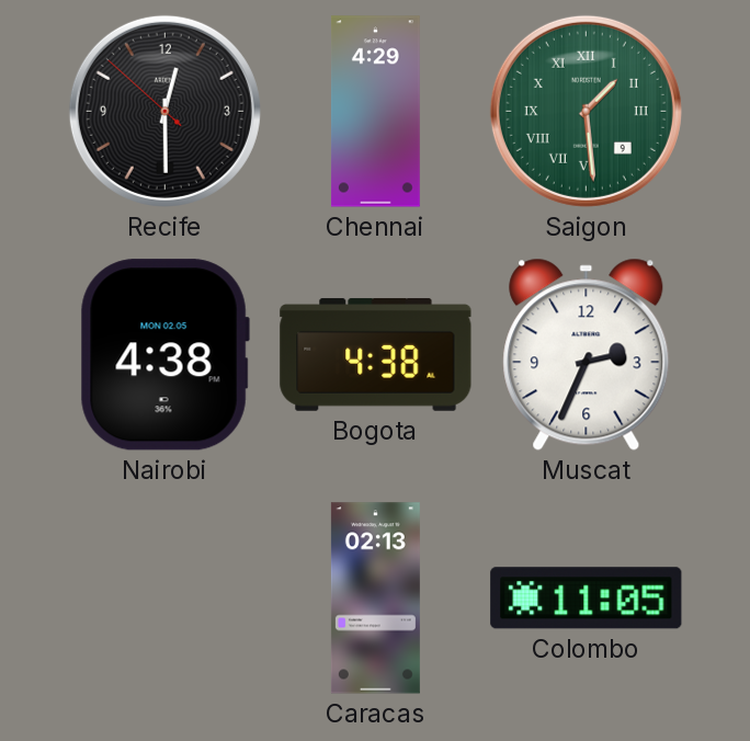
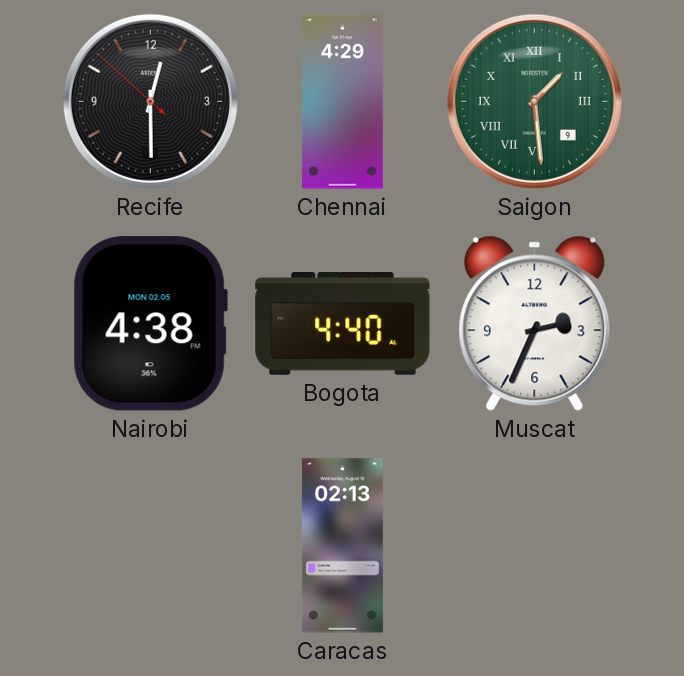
Bogota: 4:38 -> 4:40
Colombo: 11:05 -> none
